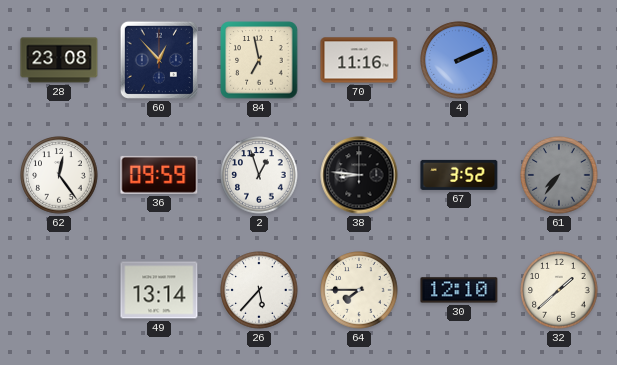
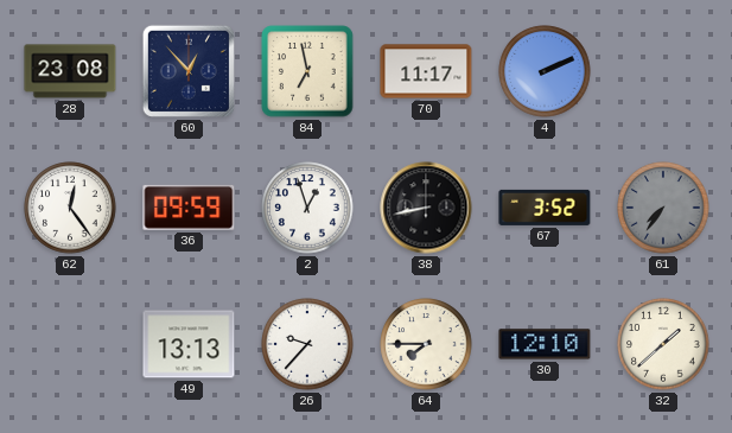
70: 11:16 -> 11:17
38: 8:46 -> 8:43
49: 13:14 -> 13:13
26: 5:37 -> 9:37
